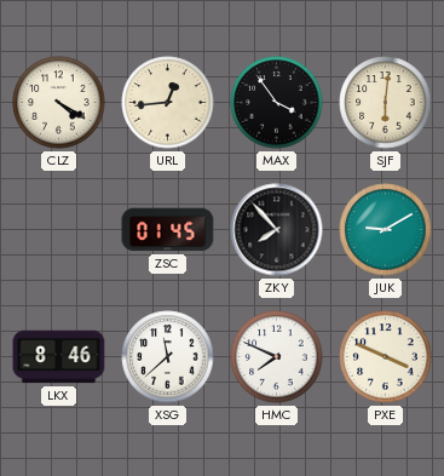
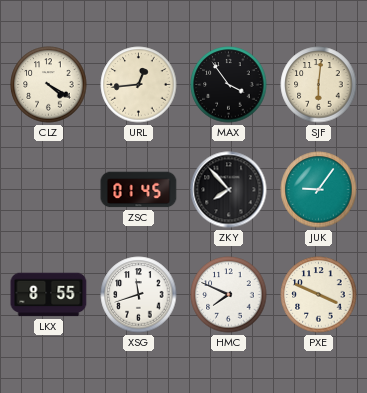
JUK: 9:10 -> 9:06
LKX: 8:46 -> 8:55
XSG: 11:38 -> 11:42
